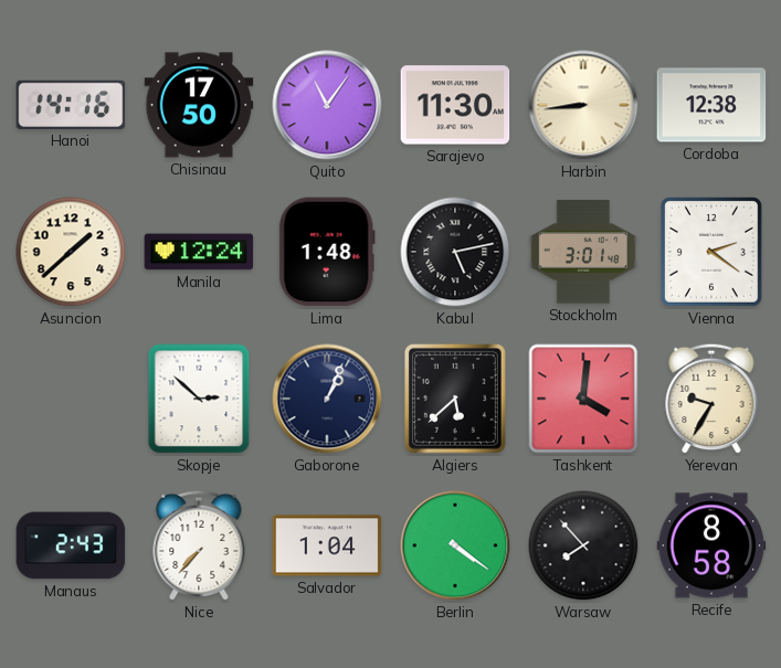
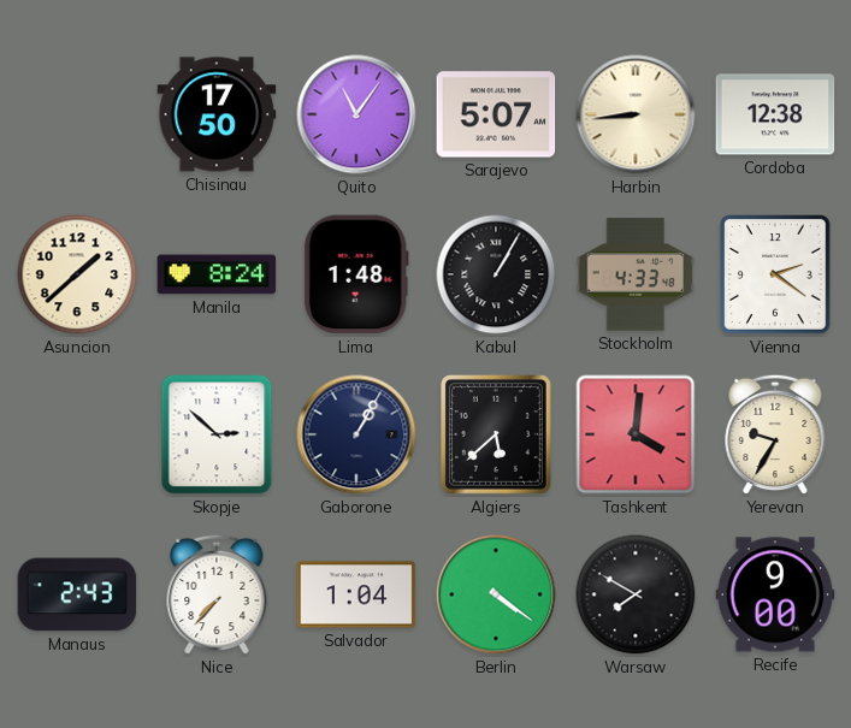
Hanoi: 14:16 -> none
Sarajevo: 11:30 -> 5:07
Manila: 12:24 -> 8:24
Kabul: 5:13 -> 1:05
Stockholm: 3:01 -> 4:33
Gaborone: 1:04 -> 1:05
Warsaw: 7:53 -> 7:50
Recife: 8:58 -> 9:00
